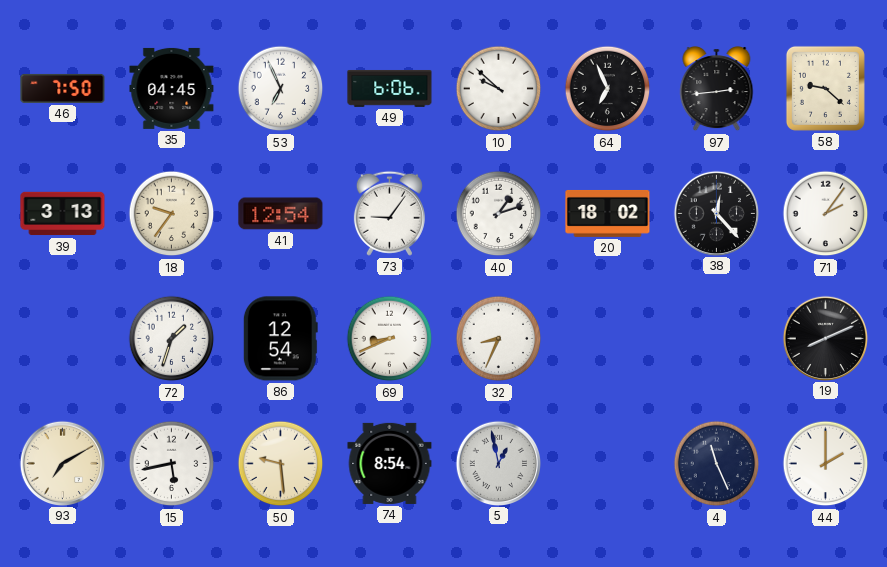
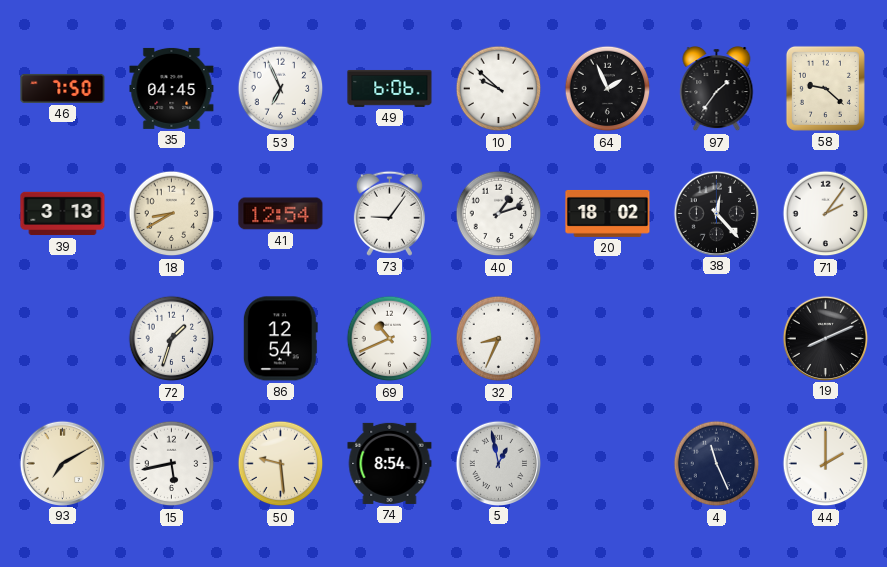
64: 6:56 -> 1:56
97: 2:44 -> 1:36
18: 9:36 -> 8:40
69: 8:41 -> 10:41
